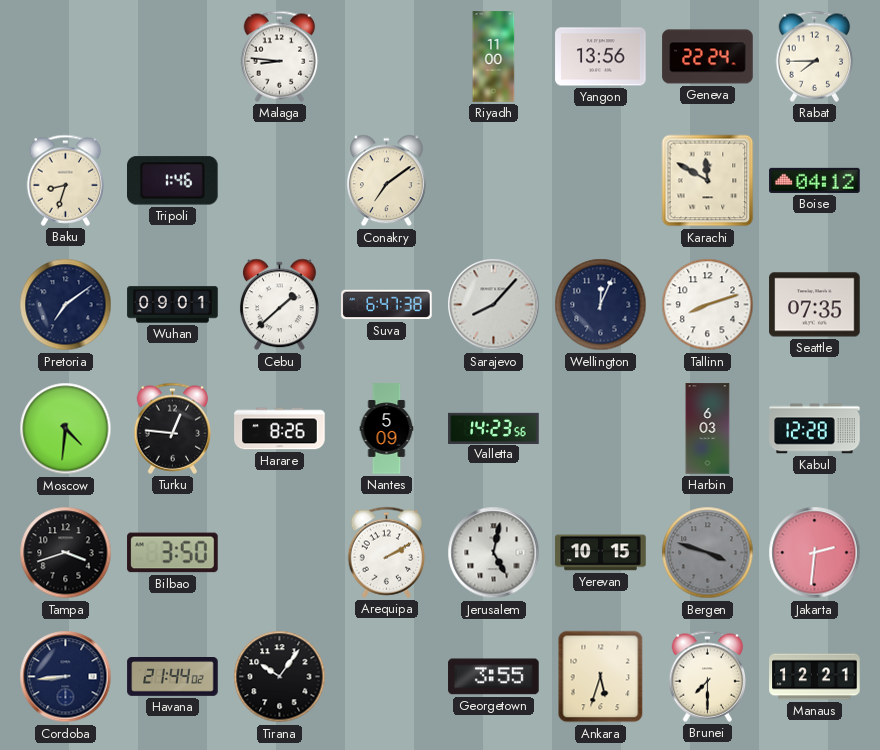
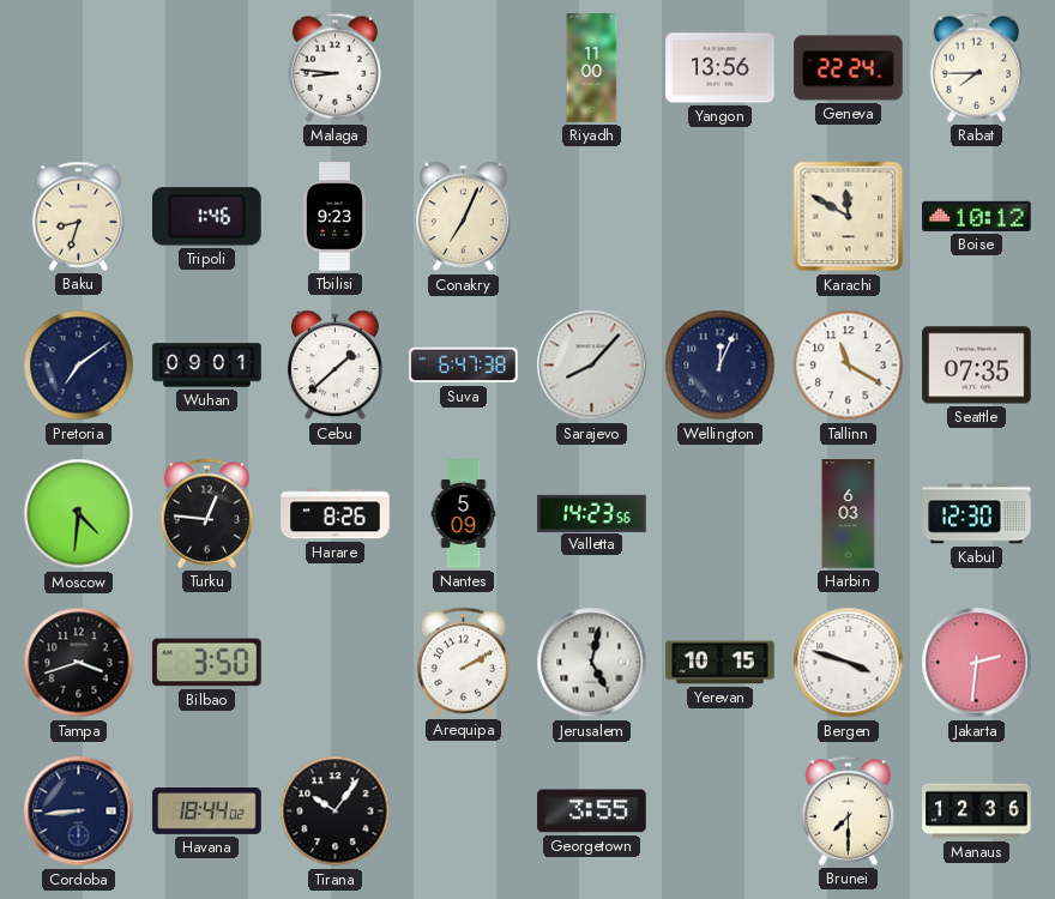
Tbilisi: none -> 9:23
Conakry: 7:09 -> 7:04
Boise: 04:12 -> 10:12
Tallinn: 8:12 -> 11:20
Kabul: 12:28 -> 12:30
Bergen dial: grey -> white
Havana: 21:44 -> 18:44
Ankara: 5:33 -> none
Manaus: 12:21 -> 12:36
